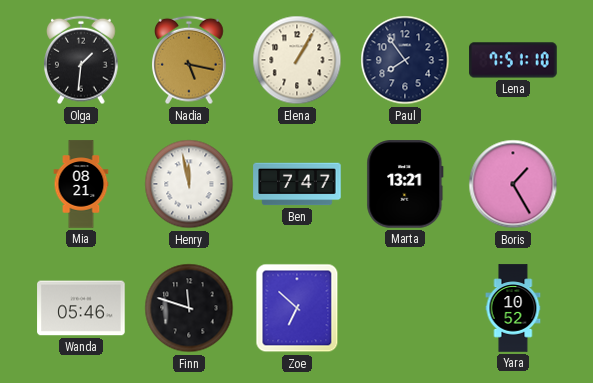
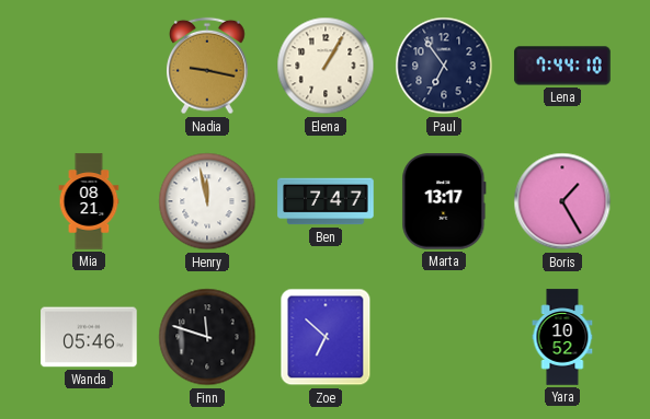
Olga: 1:31 -> none
Nadia: 5:17 -> 9:17
Paul: 7:54 -> 6:54
Lena: 7:51 -> 7:44
Marta: 13:21 -> 13:17
